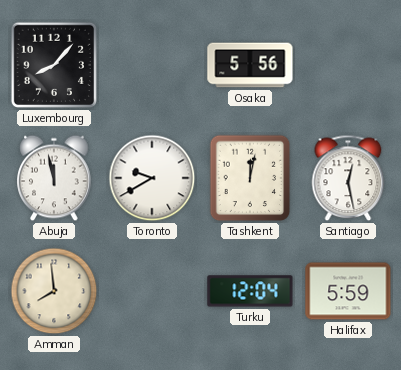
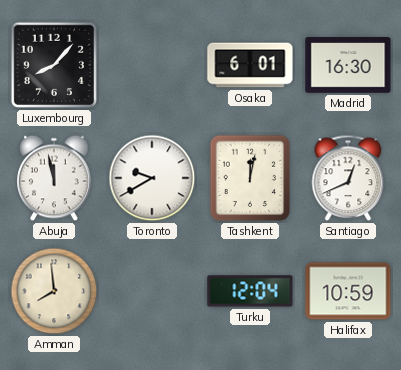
Osaka: 5:56 -> 6:01
Madrid: none -> 16:30
Santiago: 12:28 -> 12:41
Halifax: 5:59 -> 10:59
